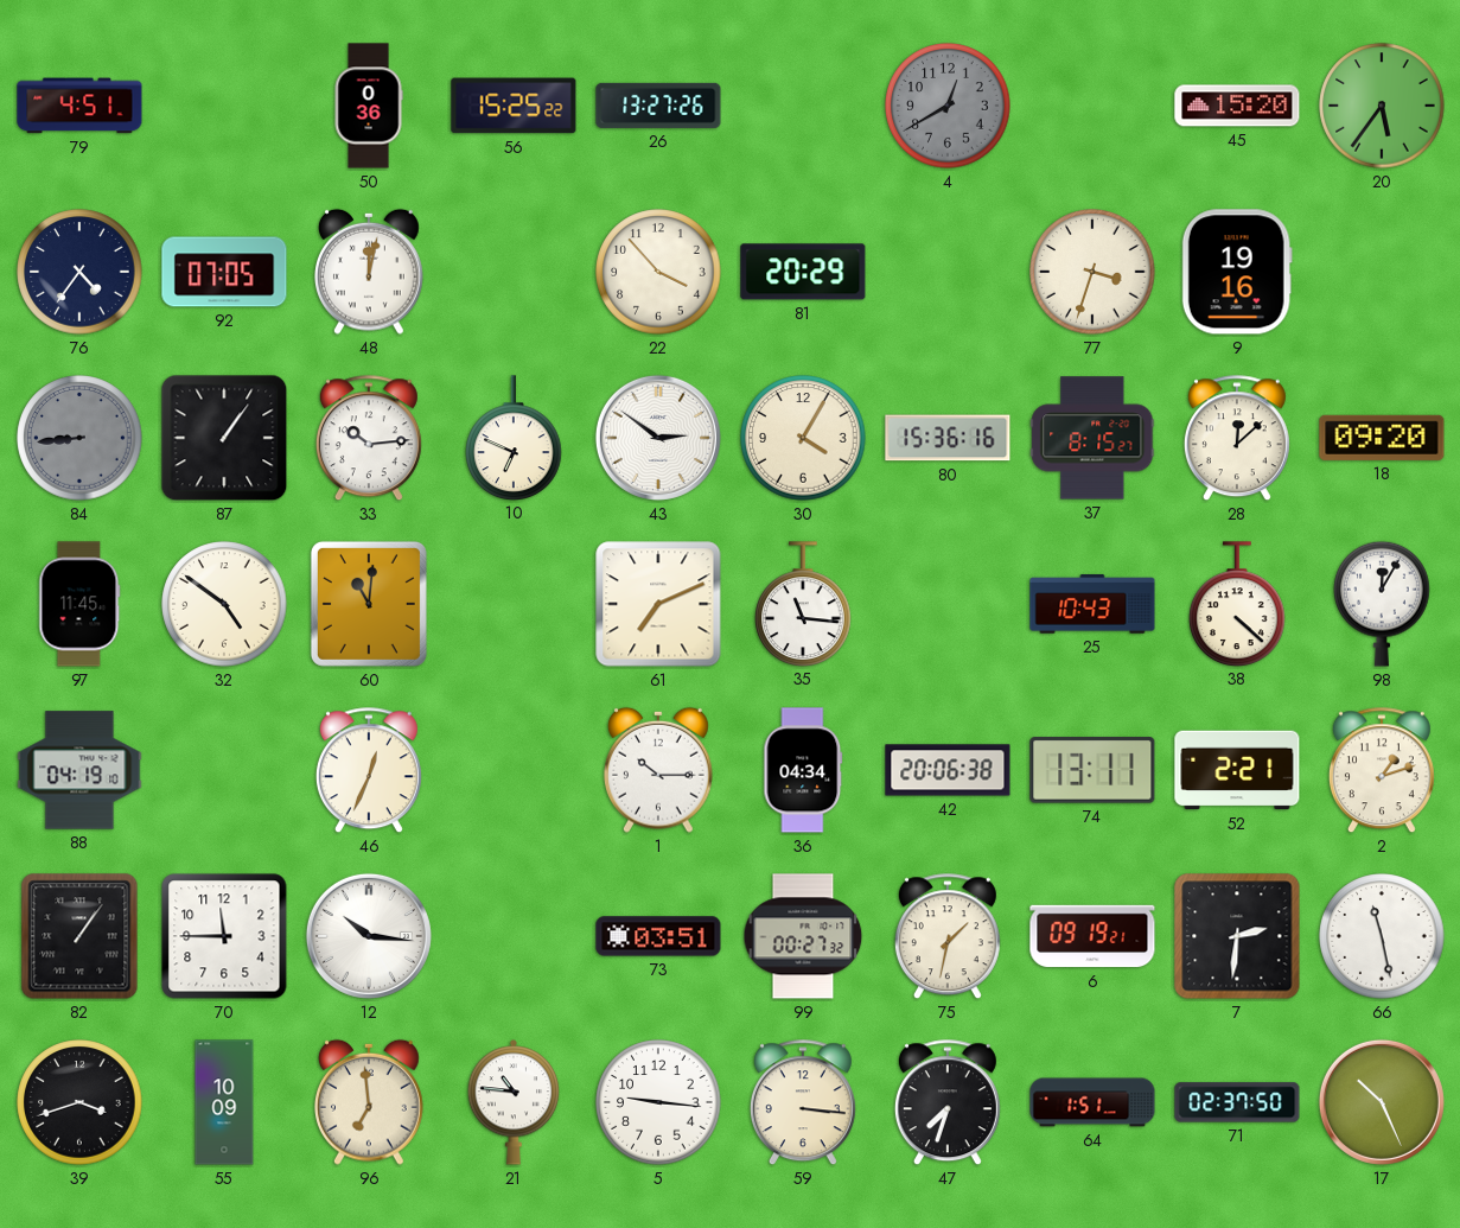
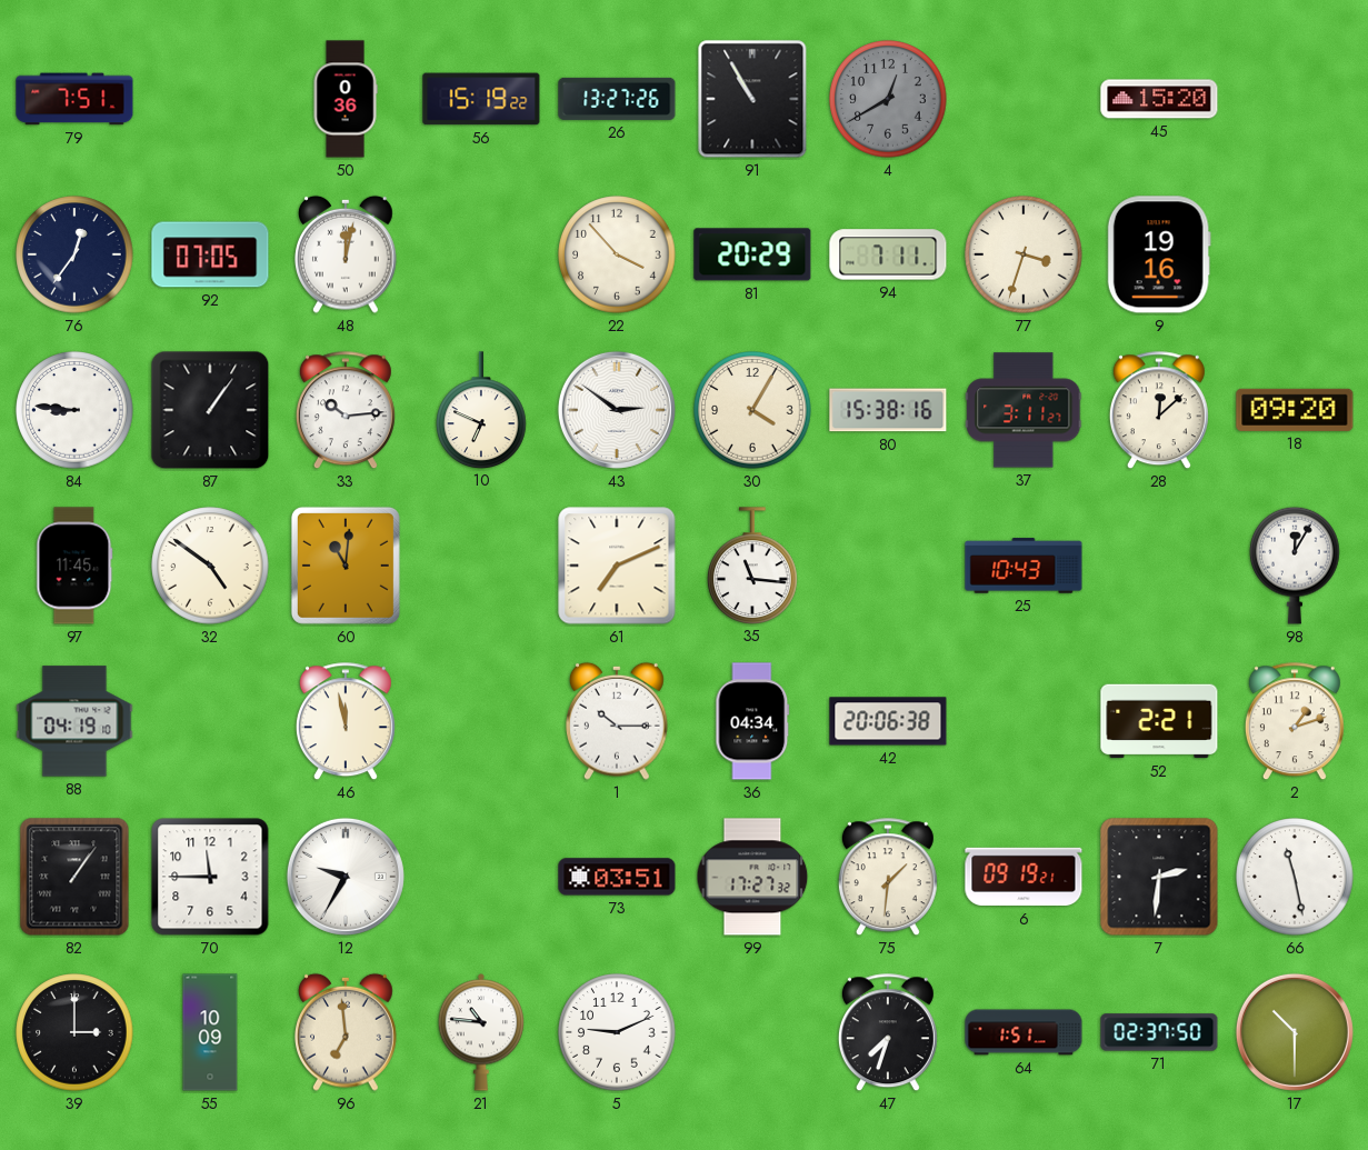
79: 4:51 -> 7:51
56: 15:25 -> 15:19
91: none -> 10:55
20: 5:36 -> none
76: 4:36 -> 12:36
94: none -> 7:11
84: 8:44 -> 8:46
84 dial: grey -> white
80: 15:36 -> 15:38
37: 8:15 -> 3:11
38: 4:22 -> none
46: 12:34 -> 11:58
74: 13:11 -> none
12: 10:16 -> 9:35
99: 00:27 -> 17:27
75: 1:32 -> 1:31
39: 3:42 -> 3:00
5: 9:16 -> 9:11
59: 3:16 -> none
17: 10:26 -> 10:30
